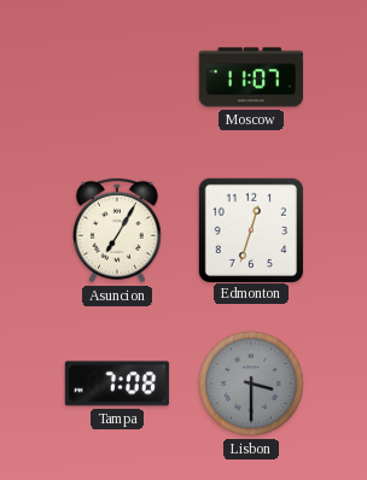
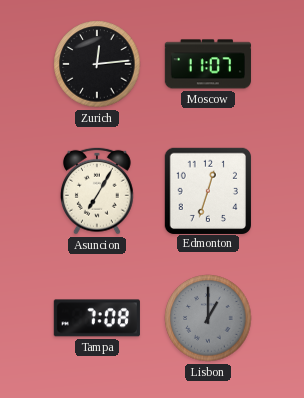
Zurich: none -> 12:14
Lisbon: 3:30 -> 1:00
